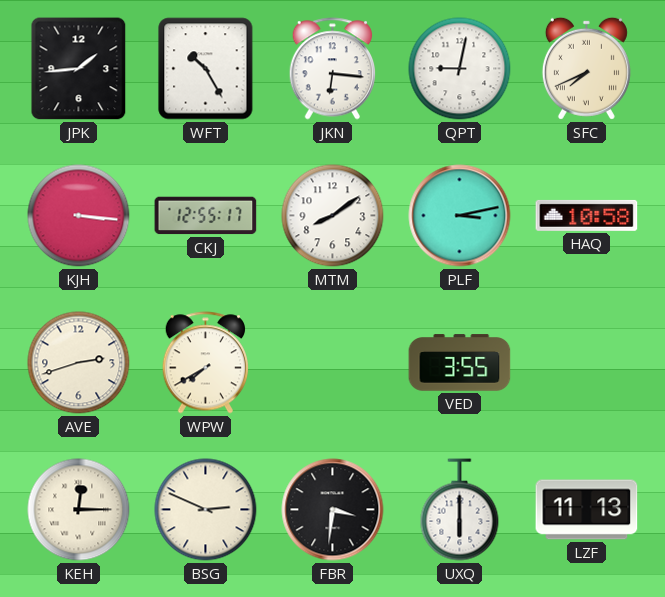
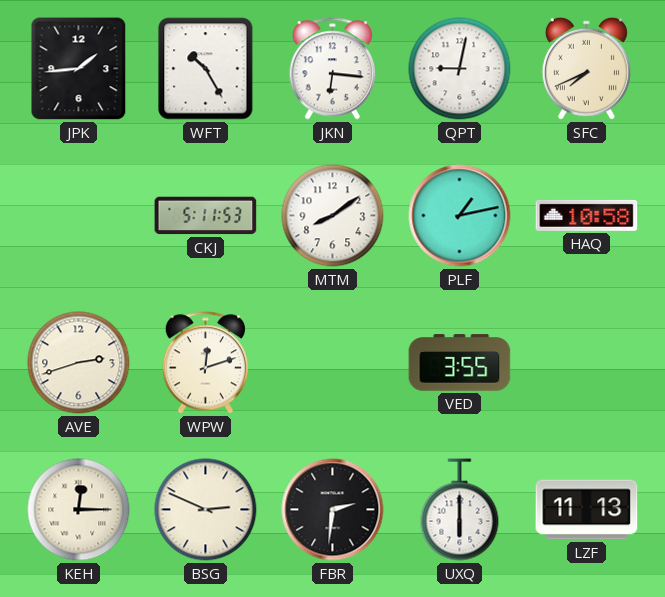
KJH: 3:16 -> none
CKJ: 12:55 -> 5:11
PLF: 3:13 -> 1:13
WPW: 7:40 -> 12:12
FBR: 3:31 -> 2:31
